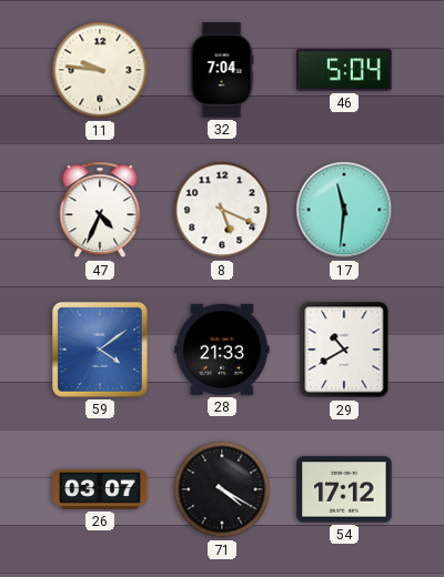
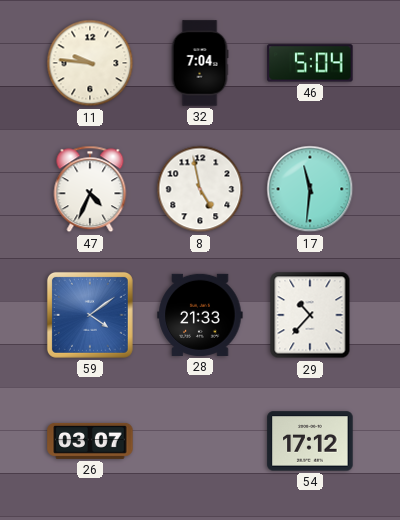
8: 5:19 -> 4:58
29: 10:40 -> 10:37
71: 4:20 -> none
